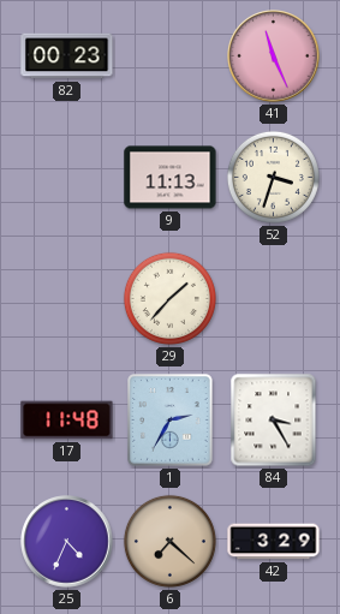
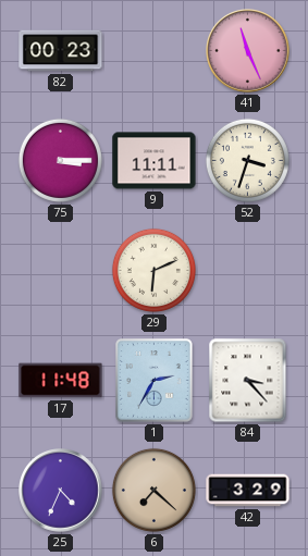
75: none -> 3:15
9: 11:13 -> 11:11
29: 1:37 -> 6:11
84: 3:25 -> 3:23
